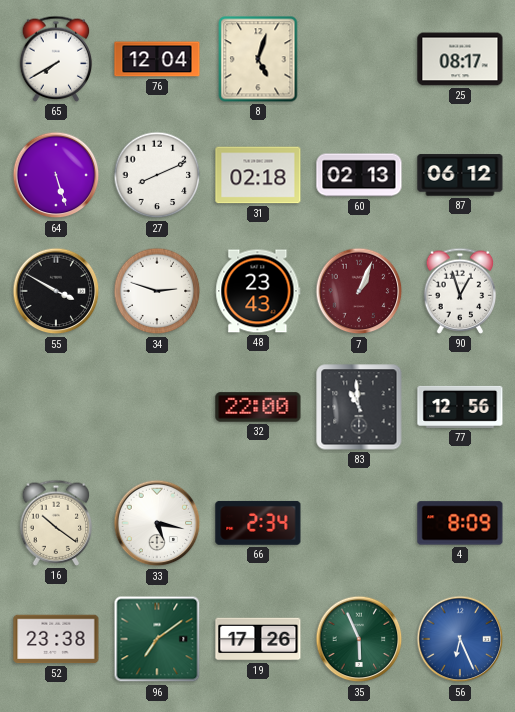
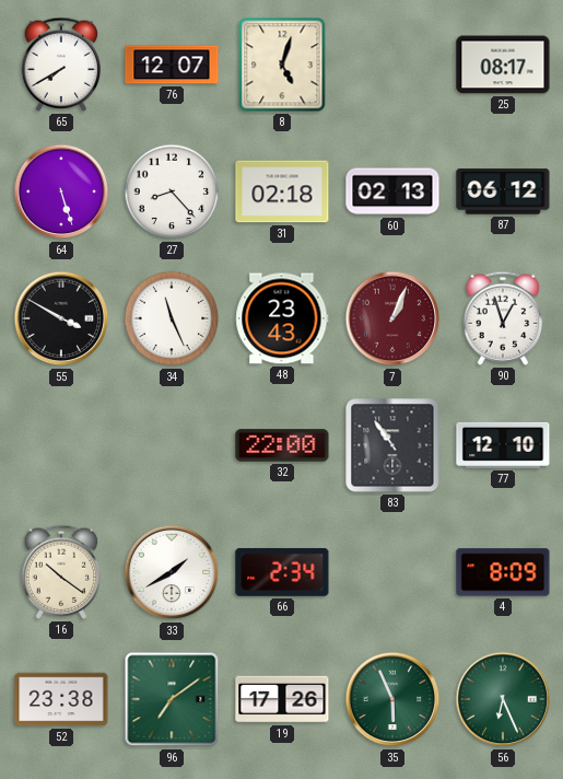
76: 12:04 -> 12:07
27: 8:11 -> 8:23
34: 2:48 -> 11:26
83: 10:59 -> 10:54
77: 12:56 -> 12:10
33: 5:17 -> 1:40
56 dial: blue -> green
